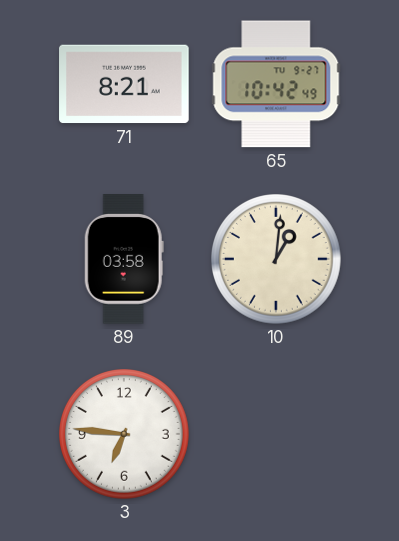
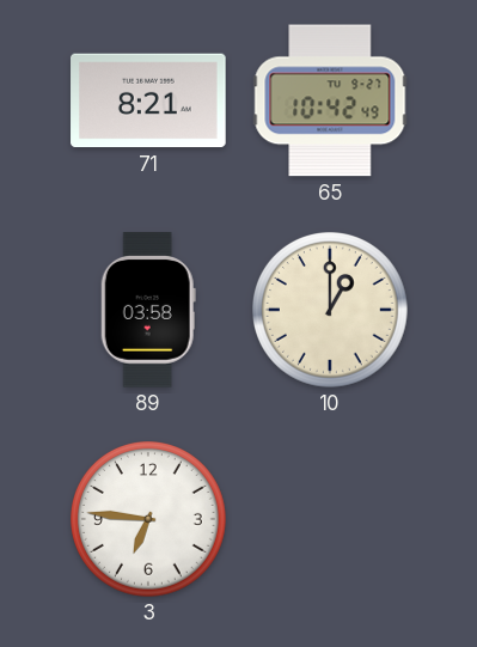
10: 1:01 -> 1:00
